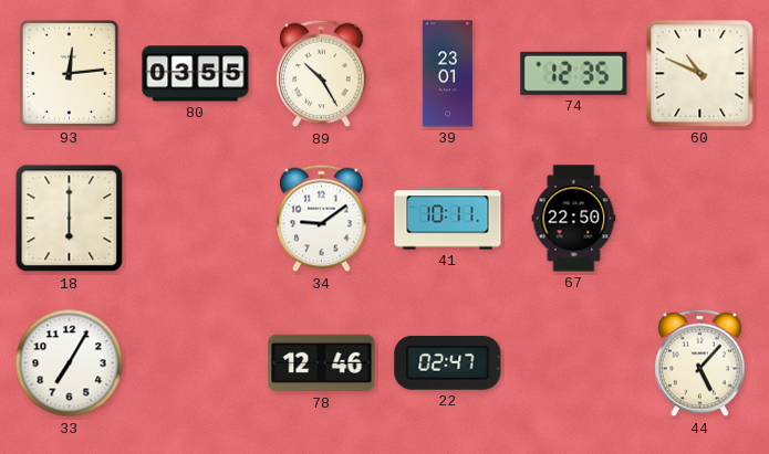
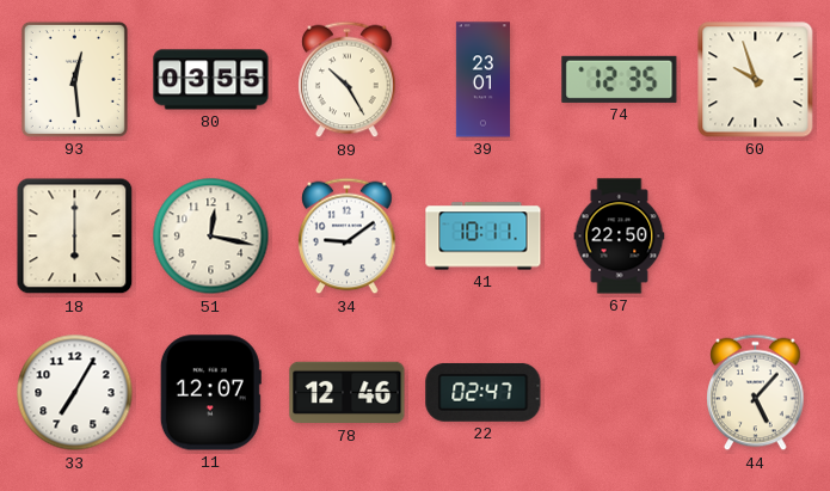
93: 12:14 -> 12:29
60: 10:49 -> 9:57
51: none -> 12:17
11: none -> 12:07
